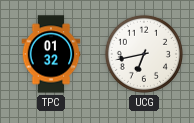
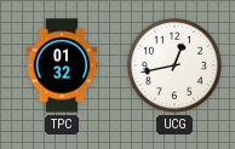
UCG: 6:43 -> 12:43
